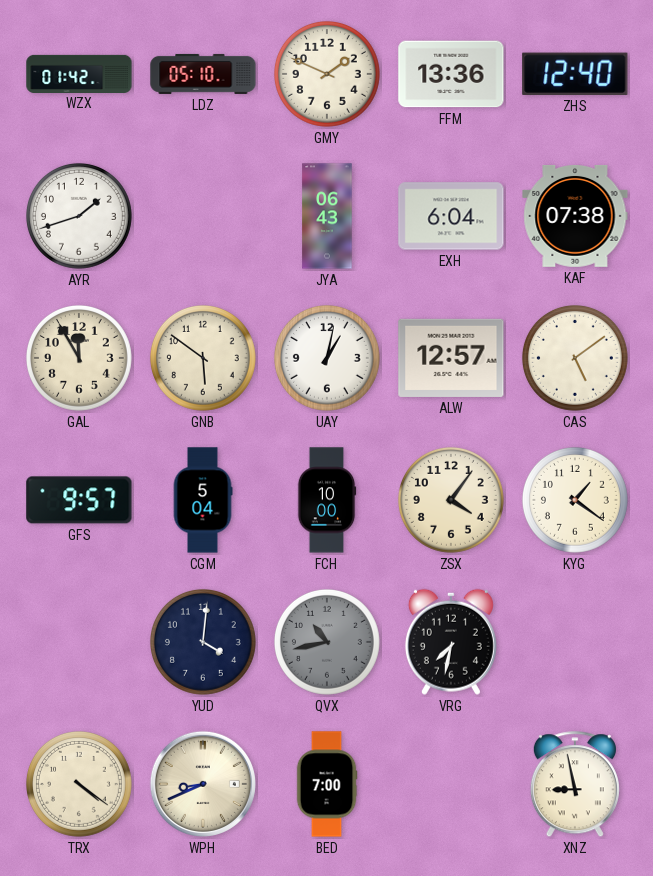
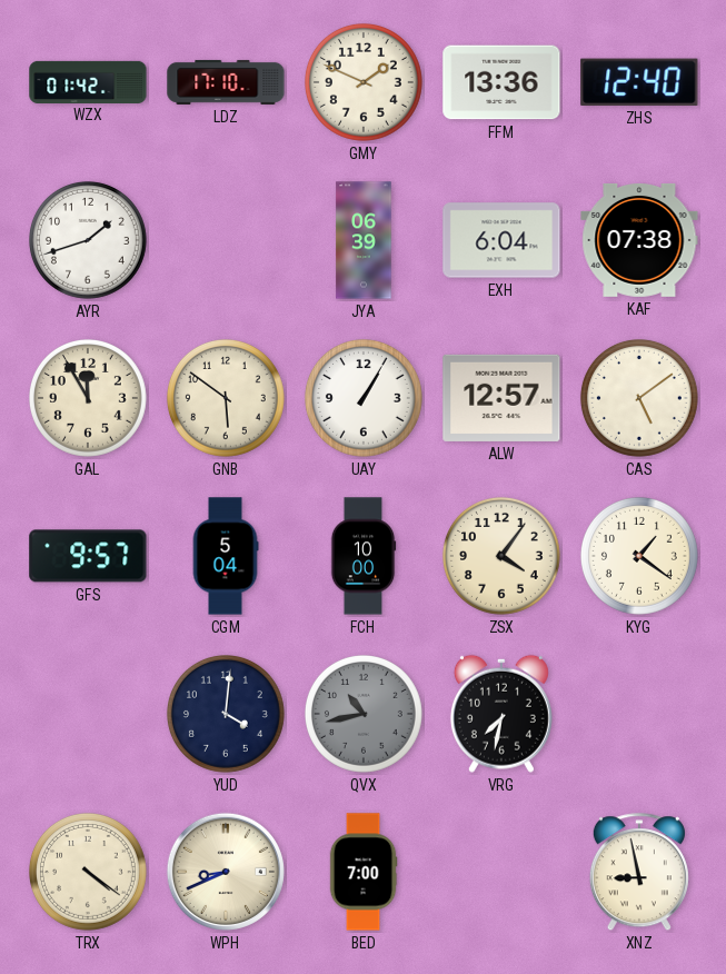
LDZ: 05:10 -> 17:10
JYA: 06:43 -> 06:39
UAY: 1:02 -> 1:05
